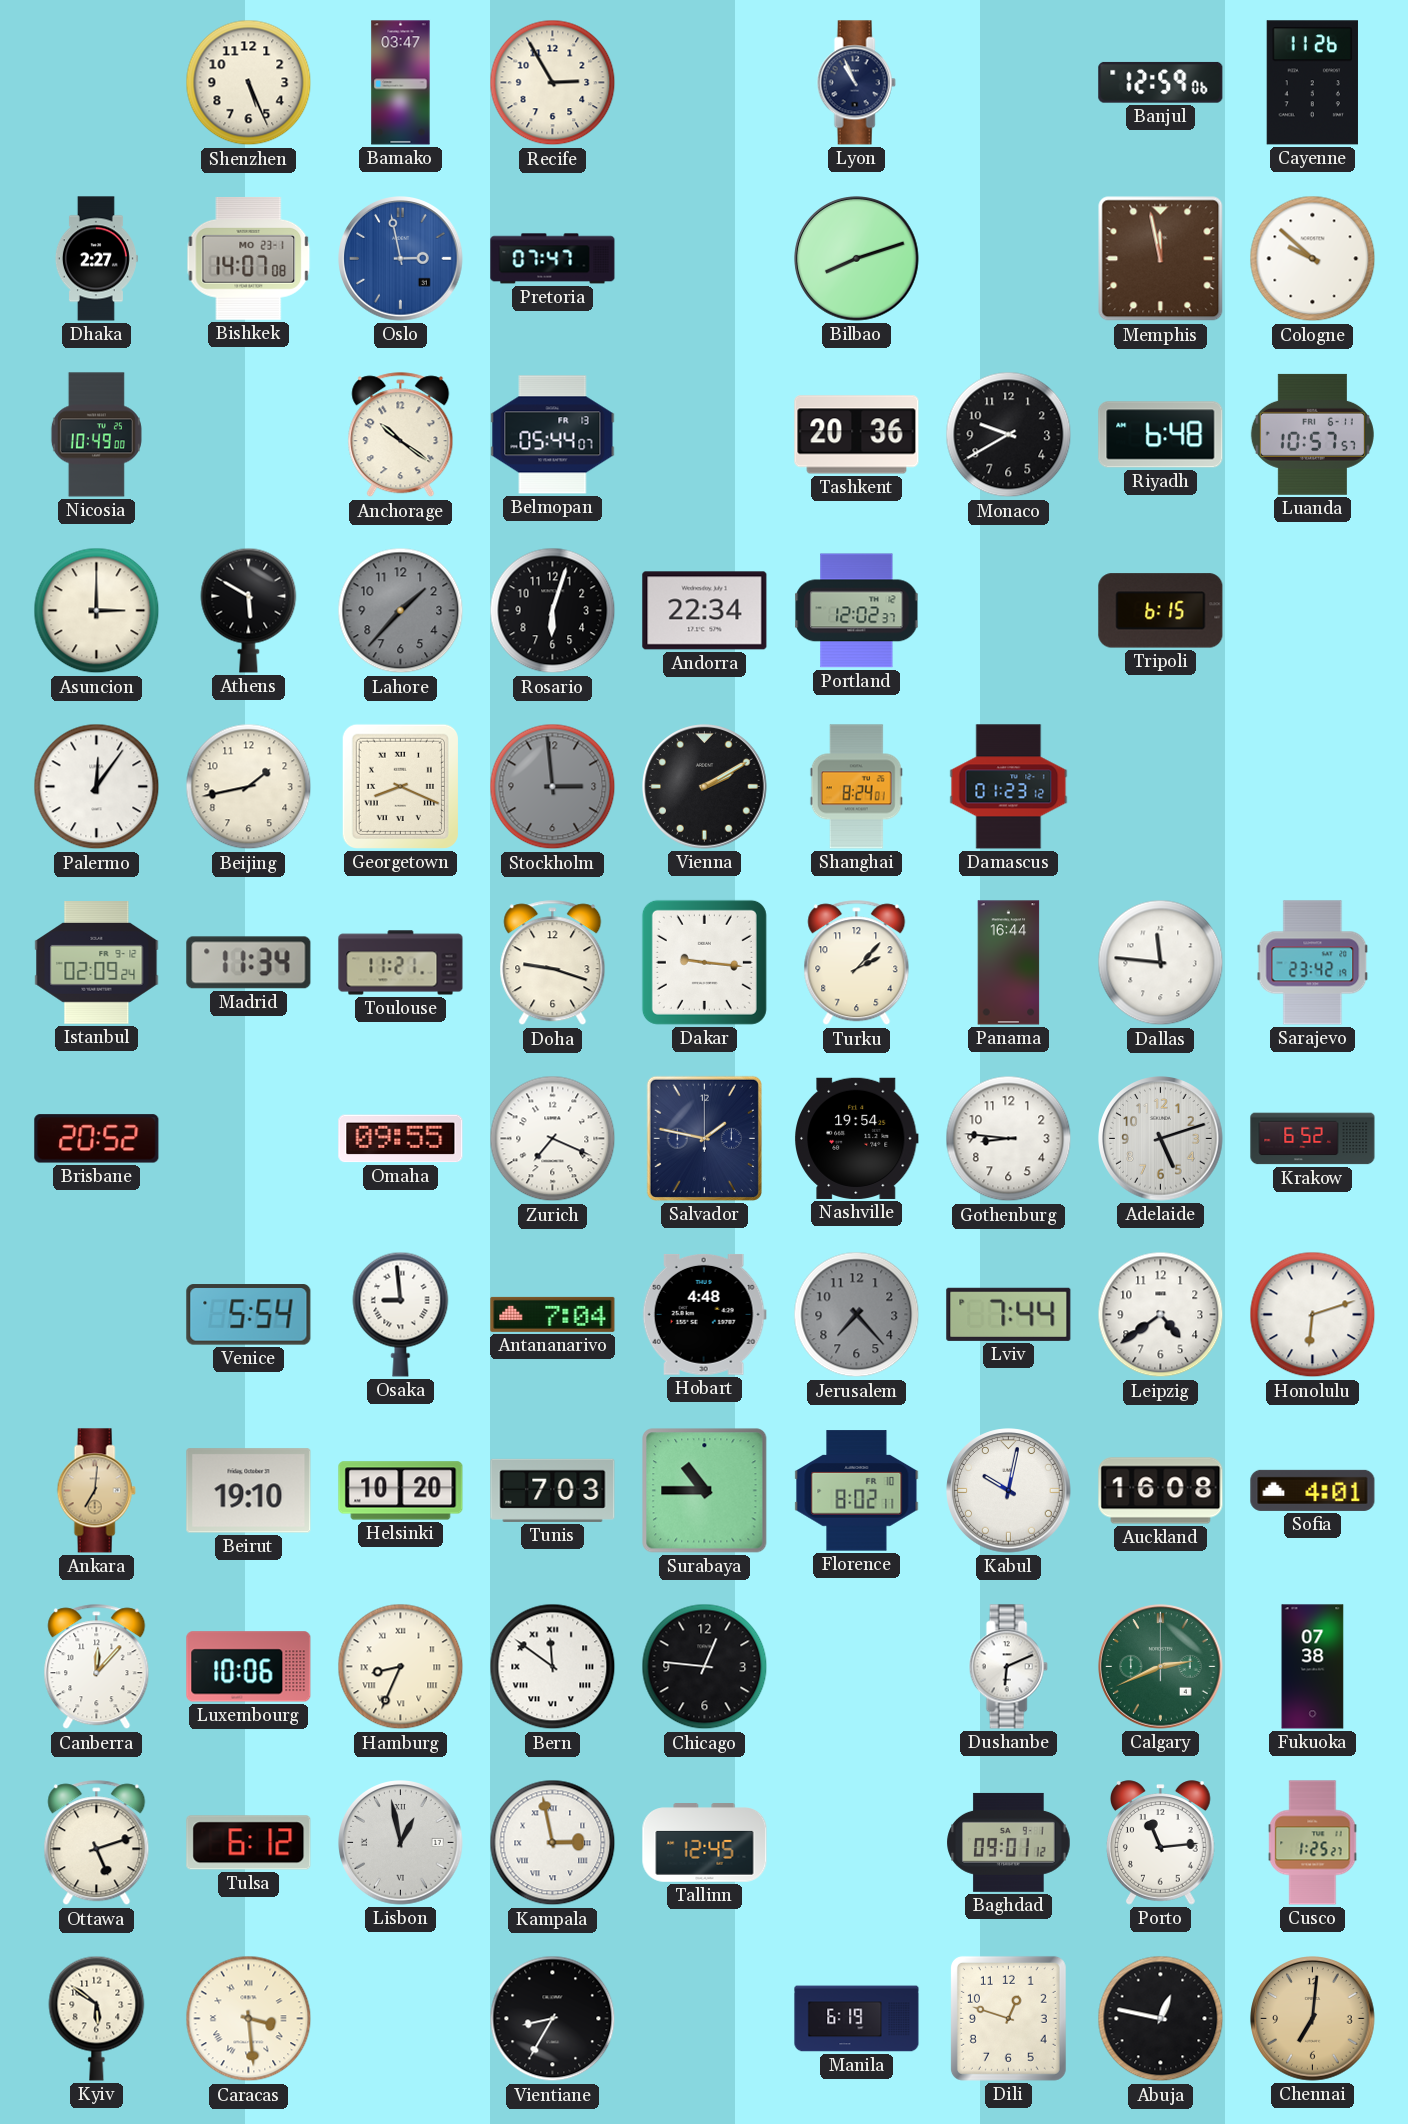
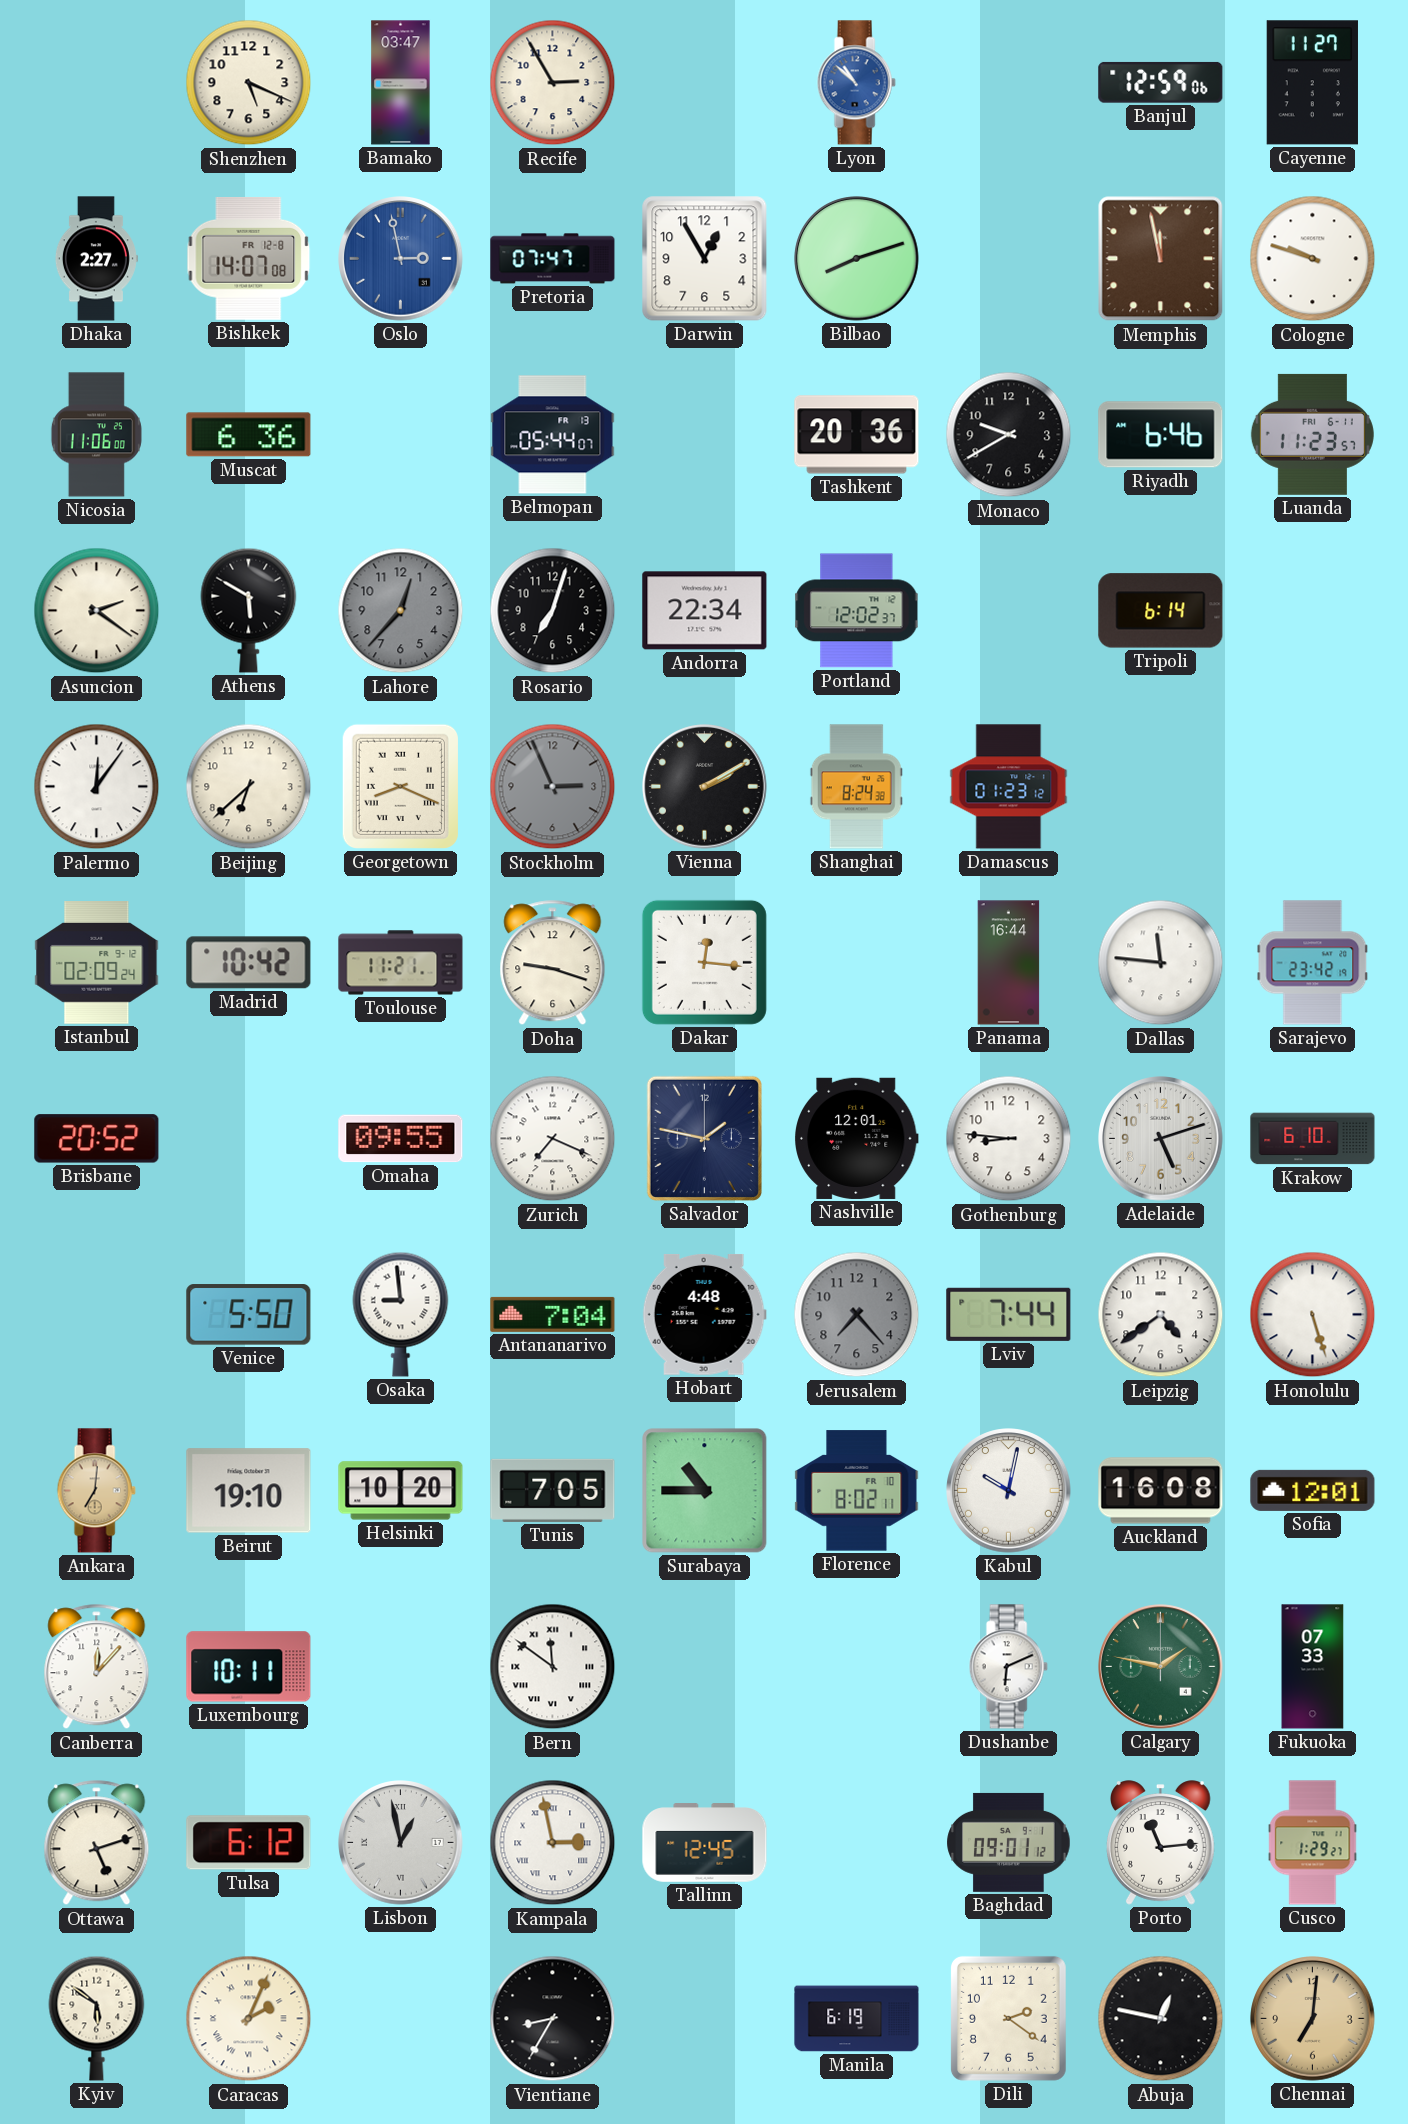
Shenzhen: 5:26 -> 5:19
Lyon: 10:56 -> 10:52
Lyon dial: navy -> blue
Cayenne: 11:26 -> 11:27
Bishkek date: MO 23-1 -> FR 12-8
Darwin: none -> 12:55
Cologne: 9:52 -> 9:48
Nicosia: 10:49 -> 11:06
Muscat: none -> 6:36
Anchorage: 10:21 -> none
Riyadh: 6:48 -> 6:46
Luanda: 10:57 -> 11:23
Asuncion: 3:00 -> 2:21
Lahore: 1:37 -> 12:37
Rosario: 6:03 -> 7:03
Tripoli: 6:15 -> 6:14
Beijing: 1:43 -> 6:38
Stockholm: 2:59 -> 2:56
Shanghai: 8:24:01 -> 8:24:38
Madrid: 11:34 -> 10:42
Dakar: 9:16 -> 12:16
Turku: 2:07 -> none
Nashville: 19:54 -> 12:01
Krakow: 6:52 -> 6:10
Venice: 5:54 -> 5:50
Honolulu: 6:12 -> 5:27
Tunis: 7:03 -> 7:05
Sofia: 4:01 -> 12:01
Luxembourg: 10:06 -> 10:11
Hamburg: 8:34 -> none
Chicago: 12:46 -> none
Calgary: 2:41 -> 1:47
Fukuoka: 07:38 -> 07:33
Cusco: 1:25 -> 1:29
Caracas: 3:29 -> 2:04
Dili: 12:48 -> 2:21
